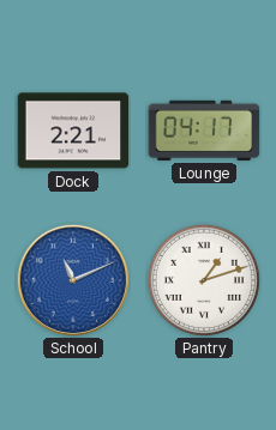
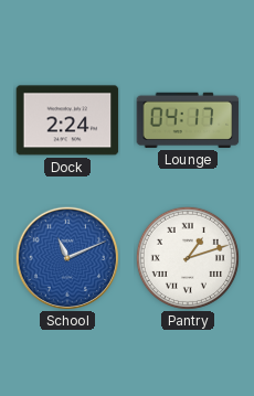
Dock: 2:21 -> 2:24
